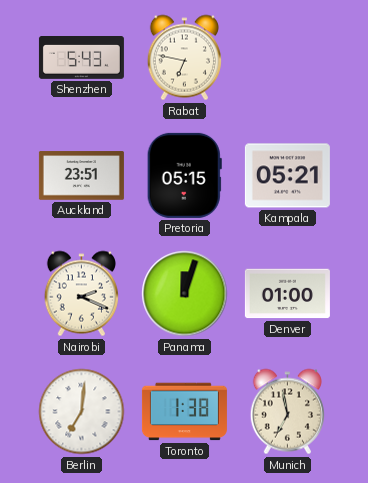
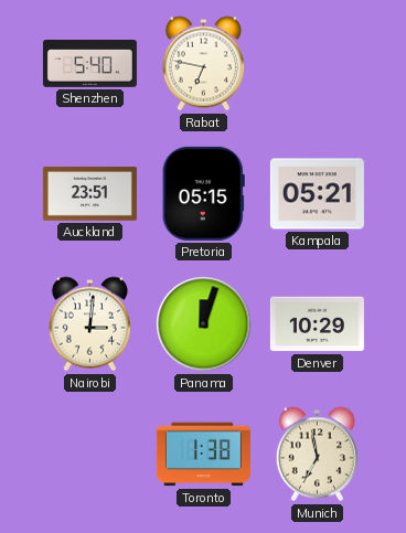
Shenzhen: 5:43 -> 5:40
Nairobi: 2:19 -> 3:01
Denver: 01:00 -> 10:29
Berlin: 7:01 -> none
